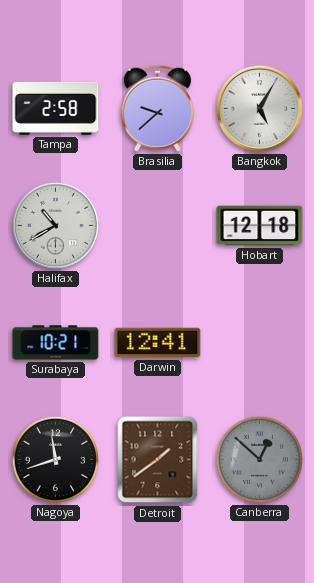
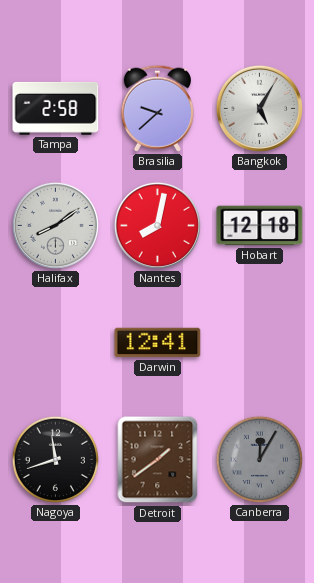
Halifax: 10:40 -> 8:09
Nantes: none -> 8:02
Surabaya: 10:21 -> none
Canberra: 12:52 -> 12:05
